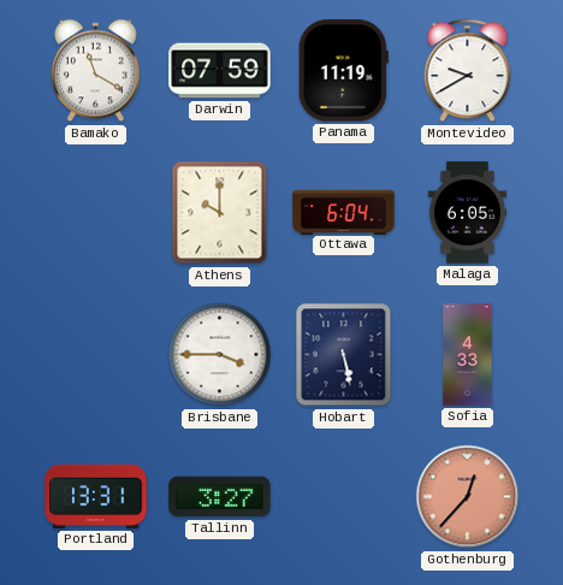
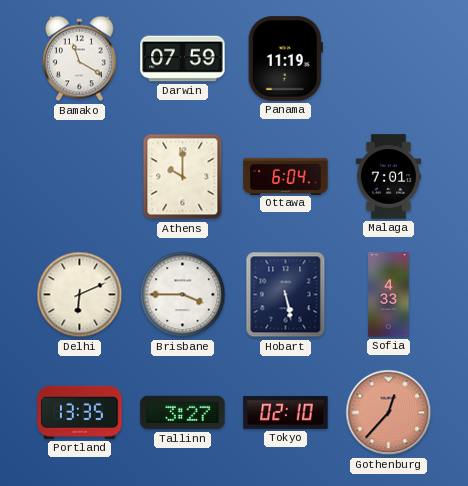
Montevideo: 9:40 -> none
Malaga: 6:05 -> 7:01
Delhi: none -> 6:11
Portland: 13:31 -> 13:35
Tokyo: none -> 02:10
